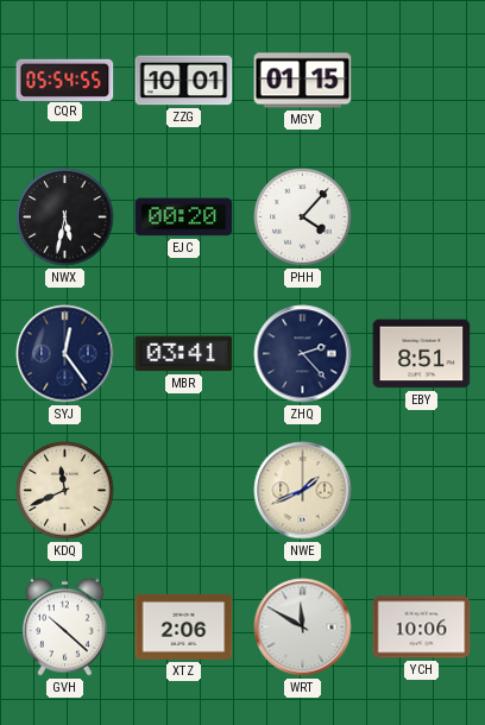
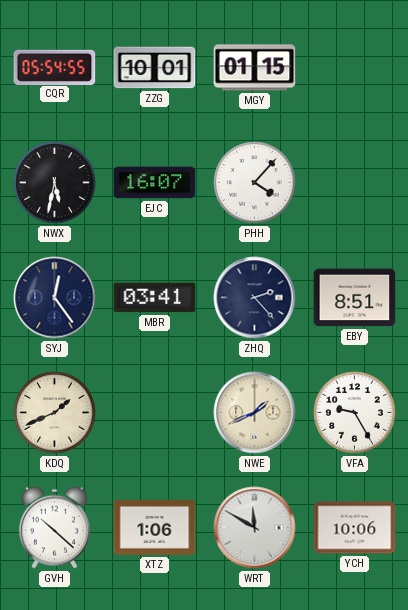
EJC: 00:20 -> 16:07
KDQ: 11:41 -> 1:41
VFA: none -> 9:25
XTZ: 2:06 -> 1:06
